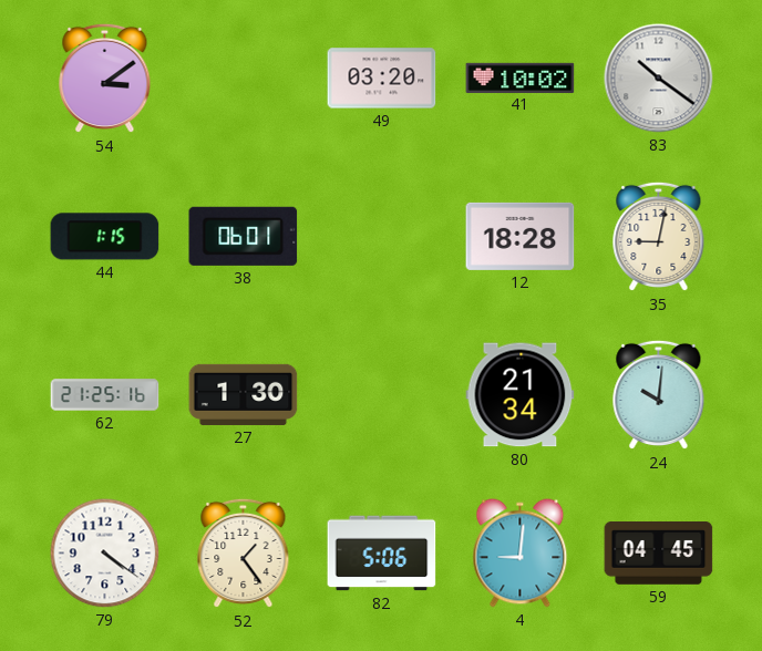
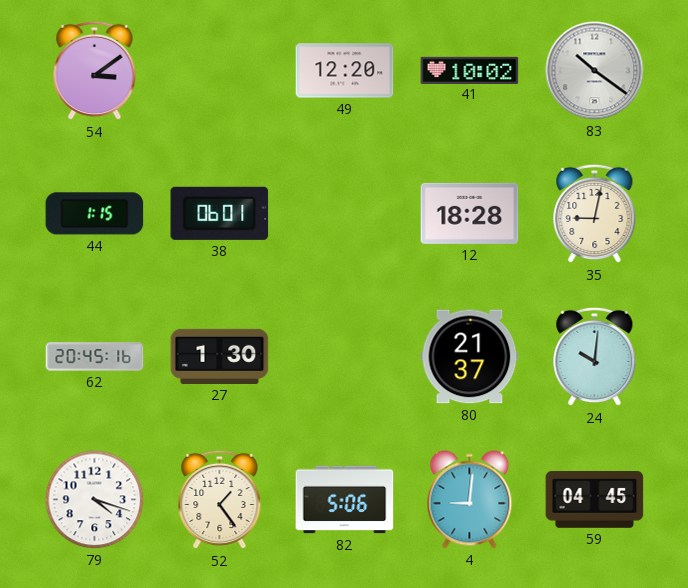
49: 03:20 -> 12:20
62: 21:25 -> 20:45
80: 21:34 -> 21:37
79: 4:21 -> 4:18
